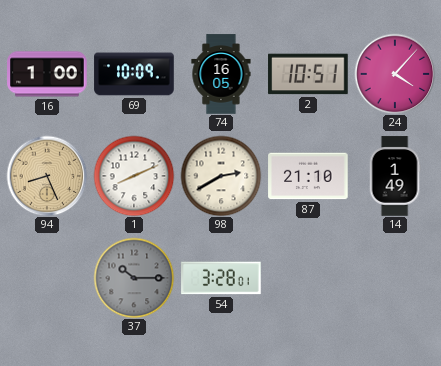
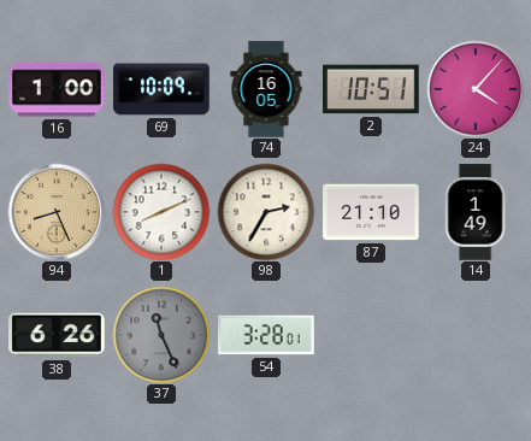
98: 2:40 -> 2:35
38: none -> 6:26
37: 10:15 -> 11:26
